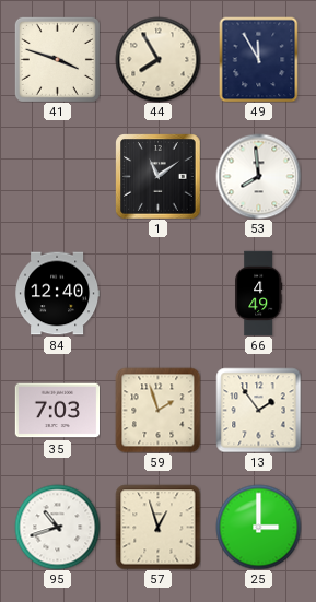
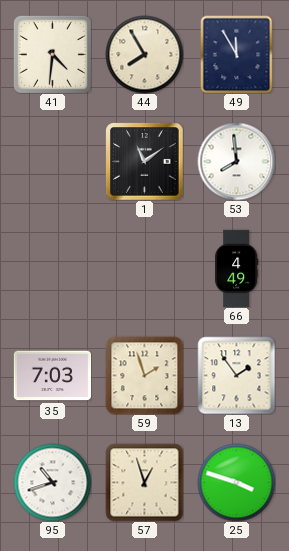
41: 3:48 -> 4:31
84: 12:40 -> none
25: 3:00 -> 3:48
